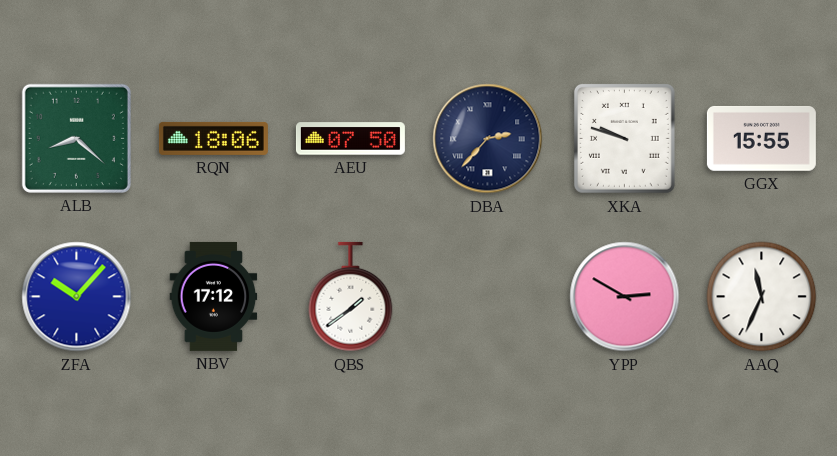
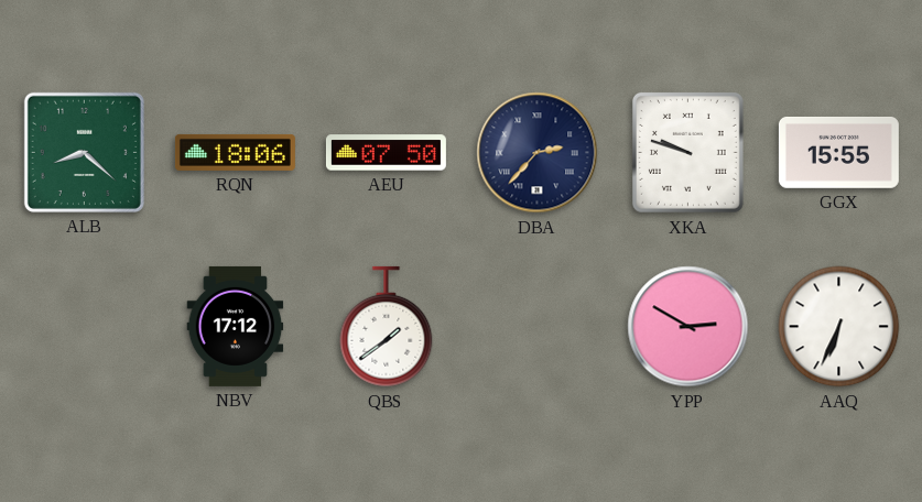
ZFA: 10:07 -> none
AAQ: 11:34 -> 6:34
